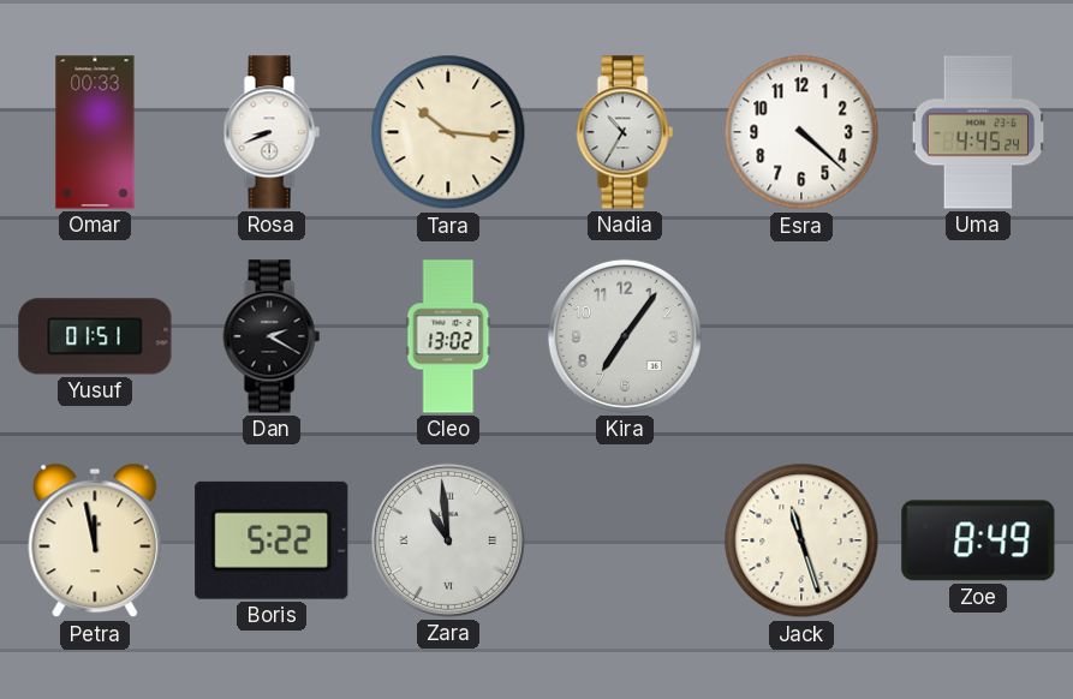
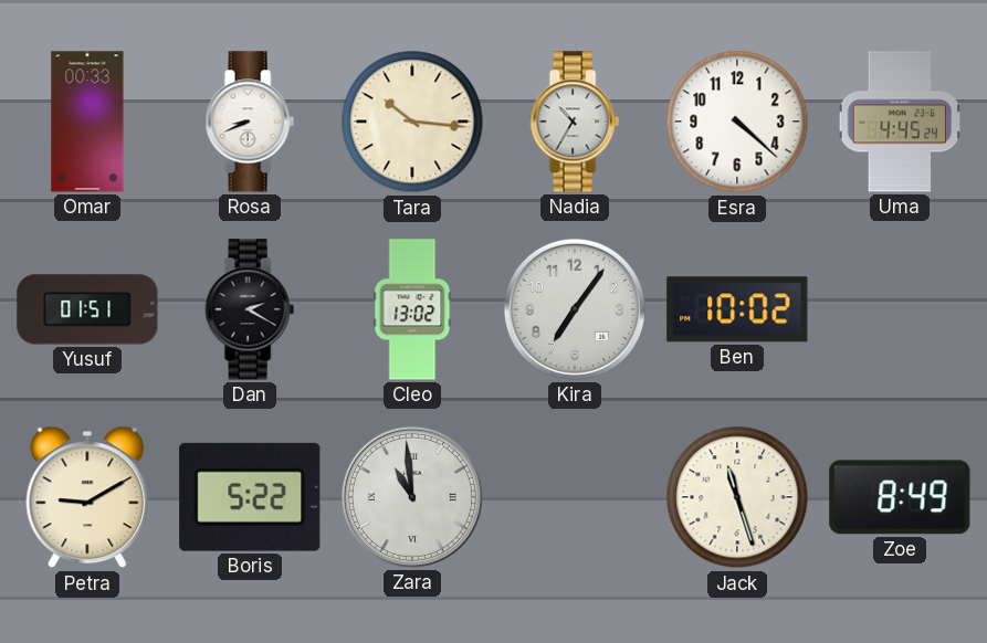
Ben: none -> 10:02
Petra: 11:58 -> 9:10
